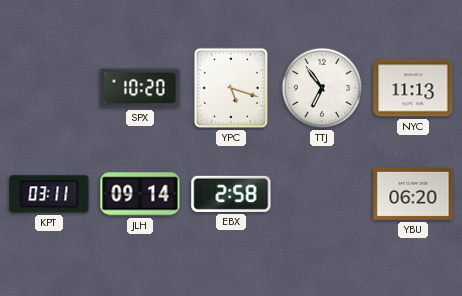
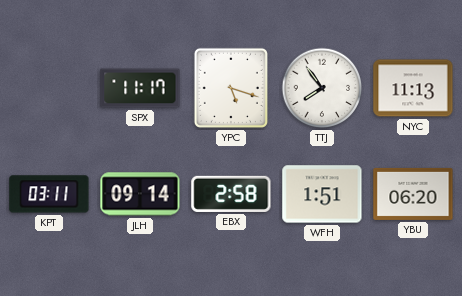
SPX: 10:20 -> 11:17
TTJ: 6:54 -> 7:54
WFH: none -> 1:51
